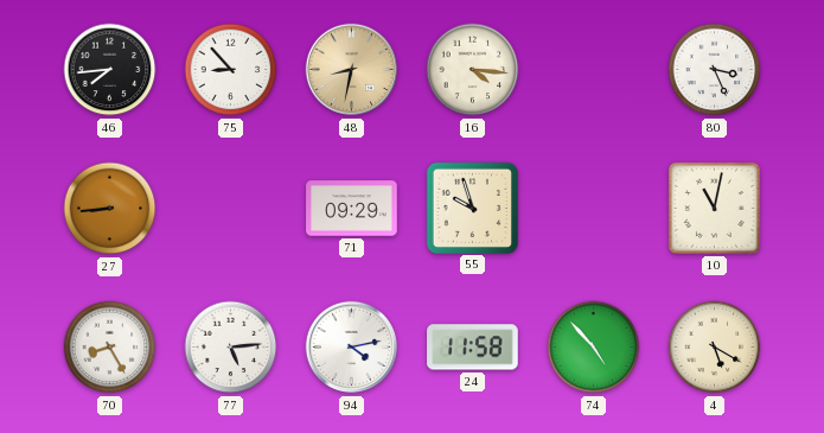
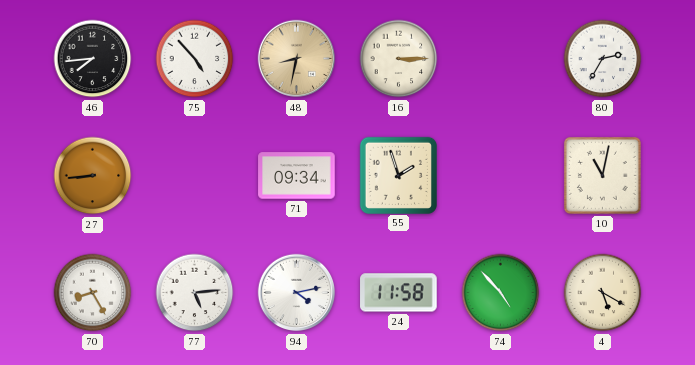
75: 8:53 -> 4:53
16: 4:16 -> 3:15
80: 3:26 -> 2:35
71: 09:29 -> 09:34
55: 9:57 -> 1:57
